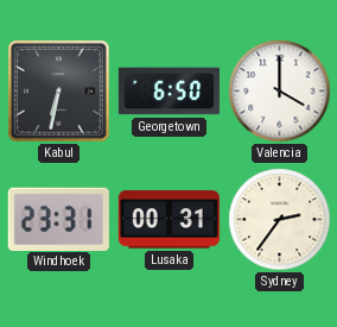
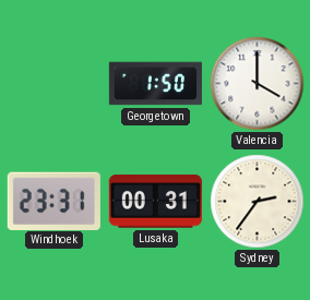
Kabul: 6:32 -> none
Georgetown: 6:50 -> 1:50
